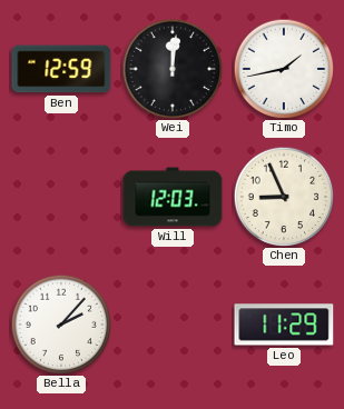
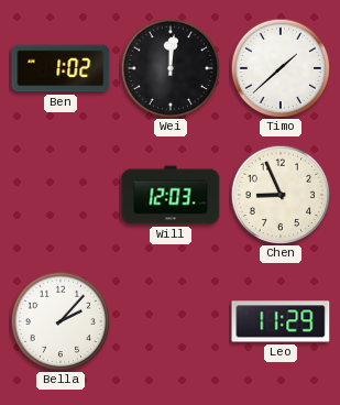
Ben: 12:59 -> 1:02
Timo: 1:43 -> 1:38
